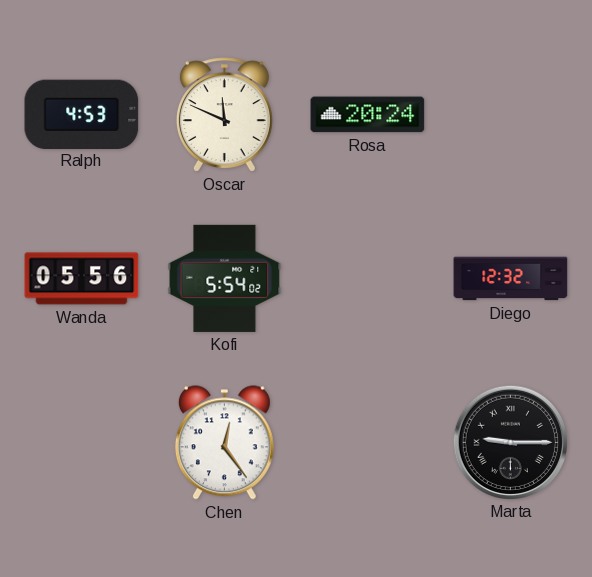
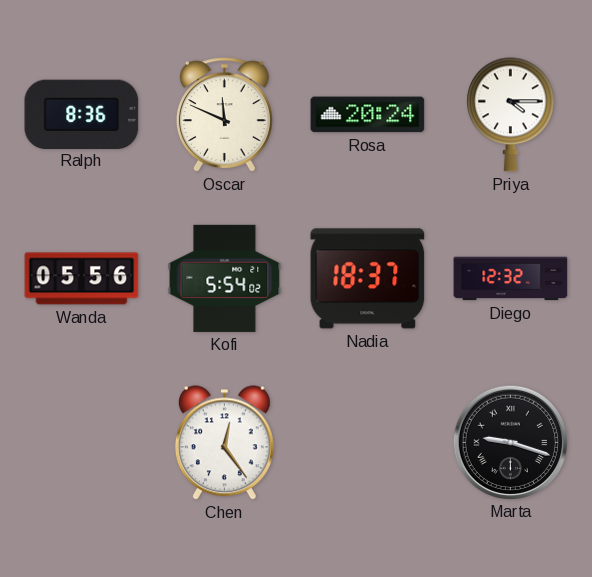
Ralph: 4:53 -> 8:36
Priya: none -> 4:15
Nadia: none -> 18:37
Marta: 9:15 -> 9:18
